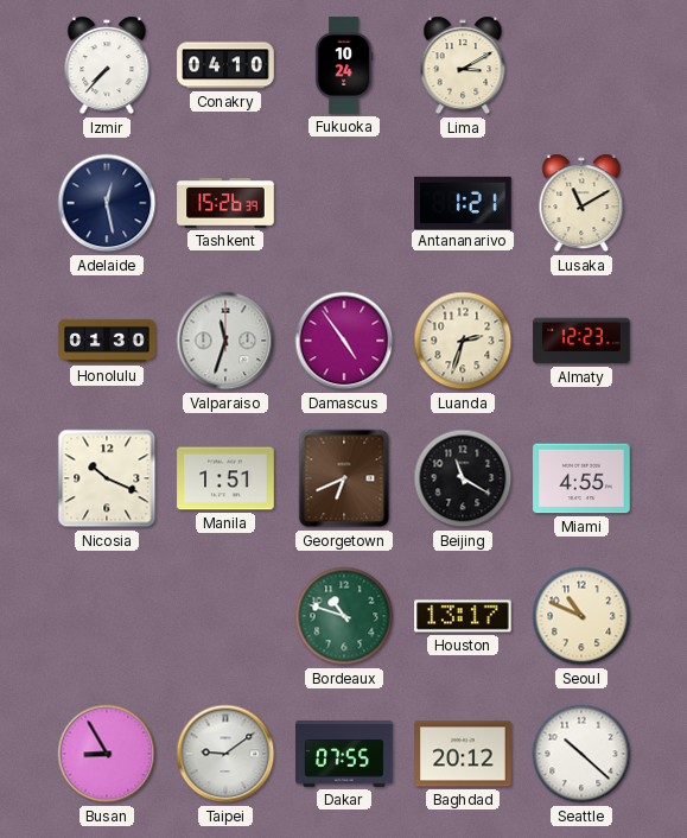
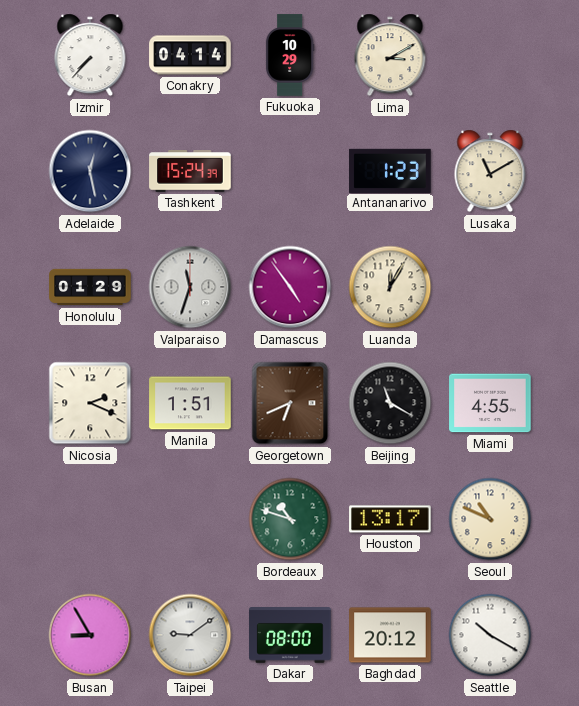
Conakry: 04:10 -> 04:14
Fukuoka: 10:24 -> 10:29
Tashkent: 15:26 -> 15:24
Antananarivo: 1:21 -> 1:23
Honolulu: 01:30 -> 01:29
Luanda: 2:33 -> 12:05
Almaty: 12:23 -> none
Nicosia: 10:19 -> 2:19
Dakar: 07:55 -> 08:00
Seattle: 10:22 -> 10:20
